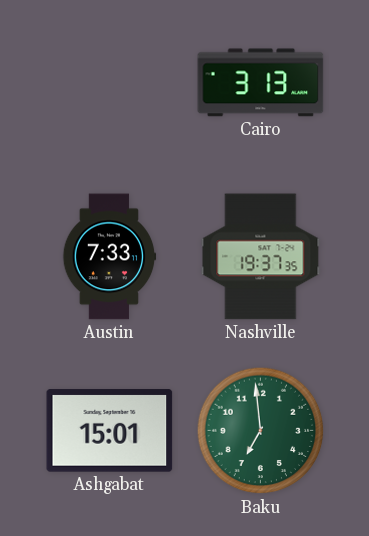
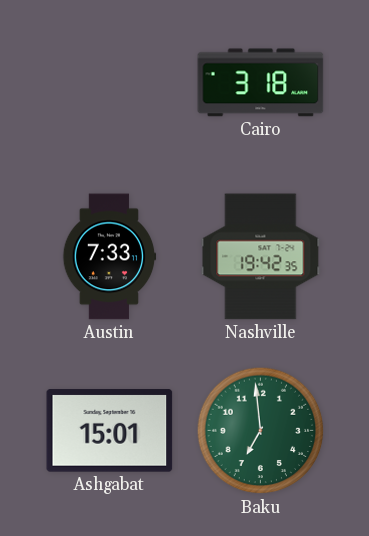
Cairo: 3:13 -> 3:18
Nashville: 19:37 -> 19:42
